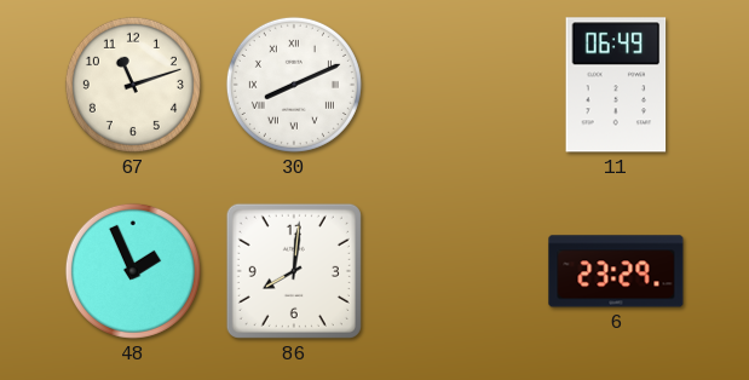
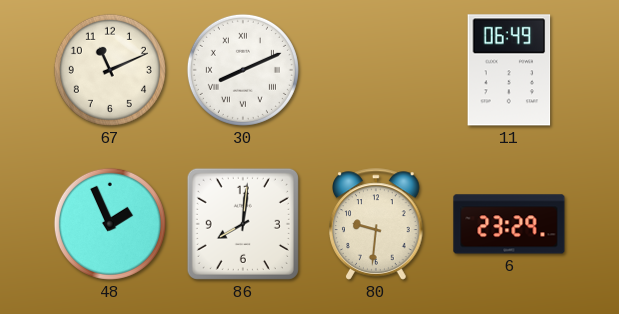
67: 11:12 -> 11:11
80: none -> 9:31
